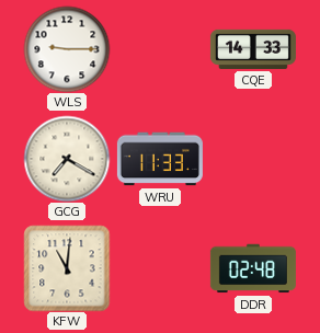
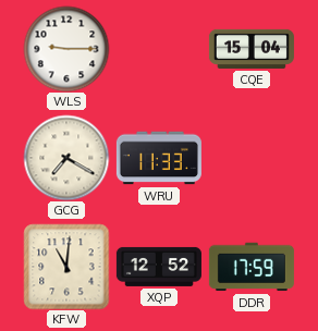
CQE: 14:33 -> 15:04
XQP: none -> 12:52
DDR: 02:48 -> 17:59
